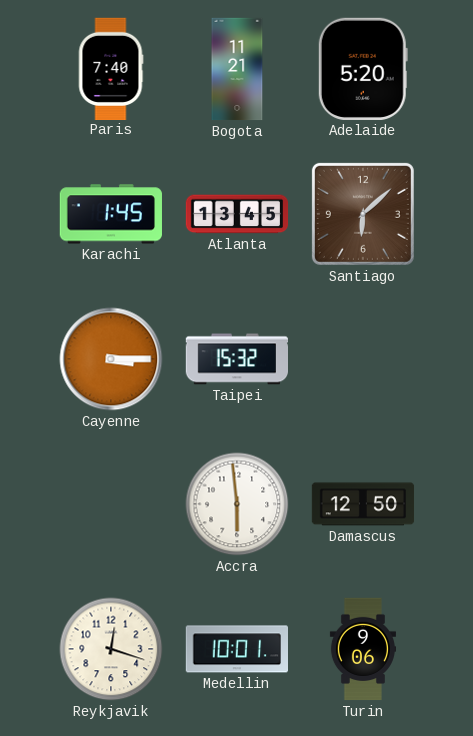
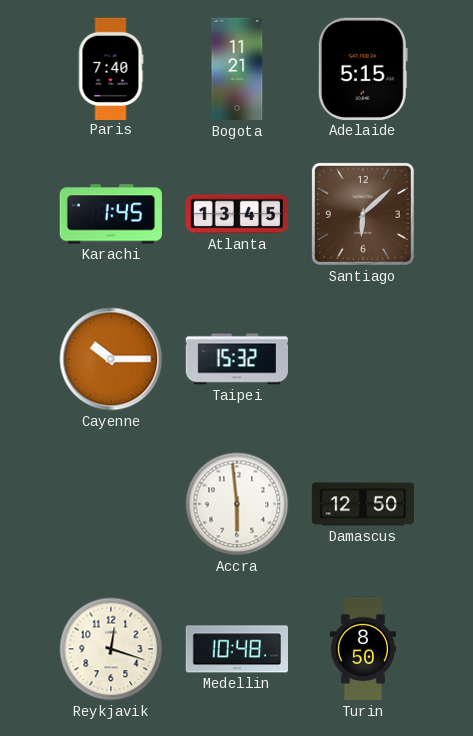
Adelaide: 5:20 -> 5:15
Cayenne: 3:15 -> 10:15
Medellin: 10:01 -> 10:48
Turin: 9:06 -> 8:50
